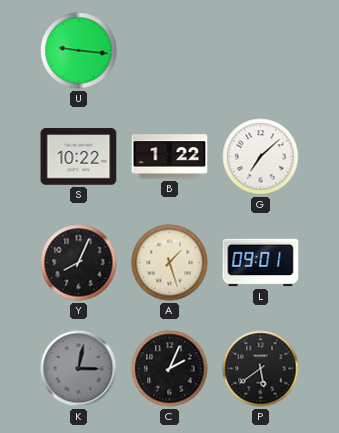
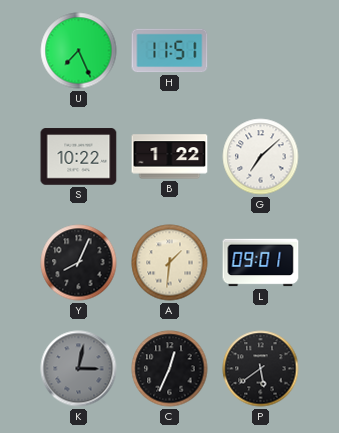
U: 9:16 -> 7:26
H: none -> 11:51
A: 1:27 -> 1:31
C: 2:04 -> 12:34
